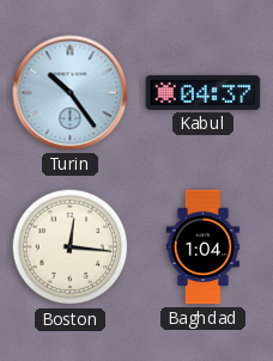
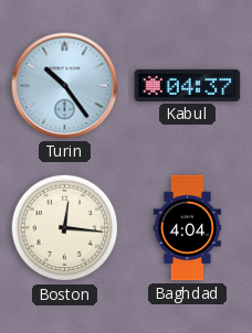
Baghdad: 1:04 -> 4:04
